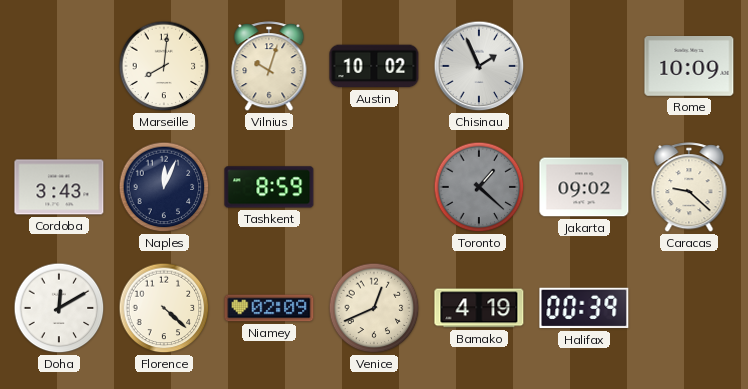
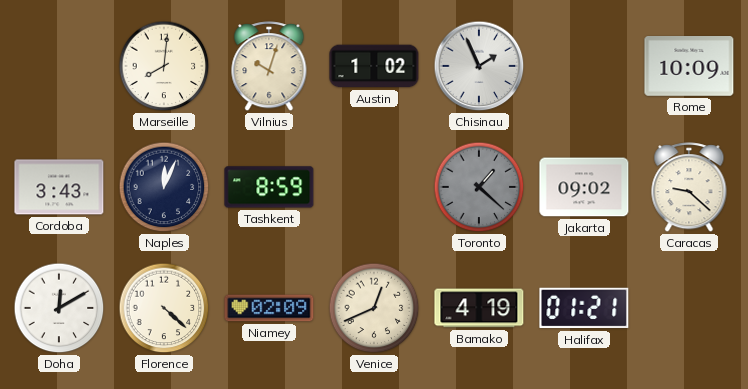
Austin: 10:02 -> 1:02
Halifax: 00:39 -> 01:21
